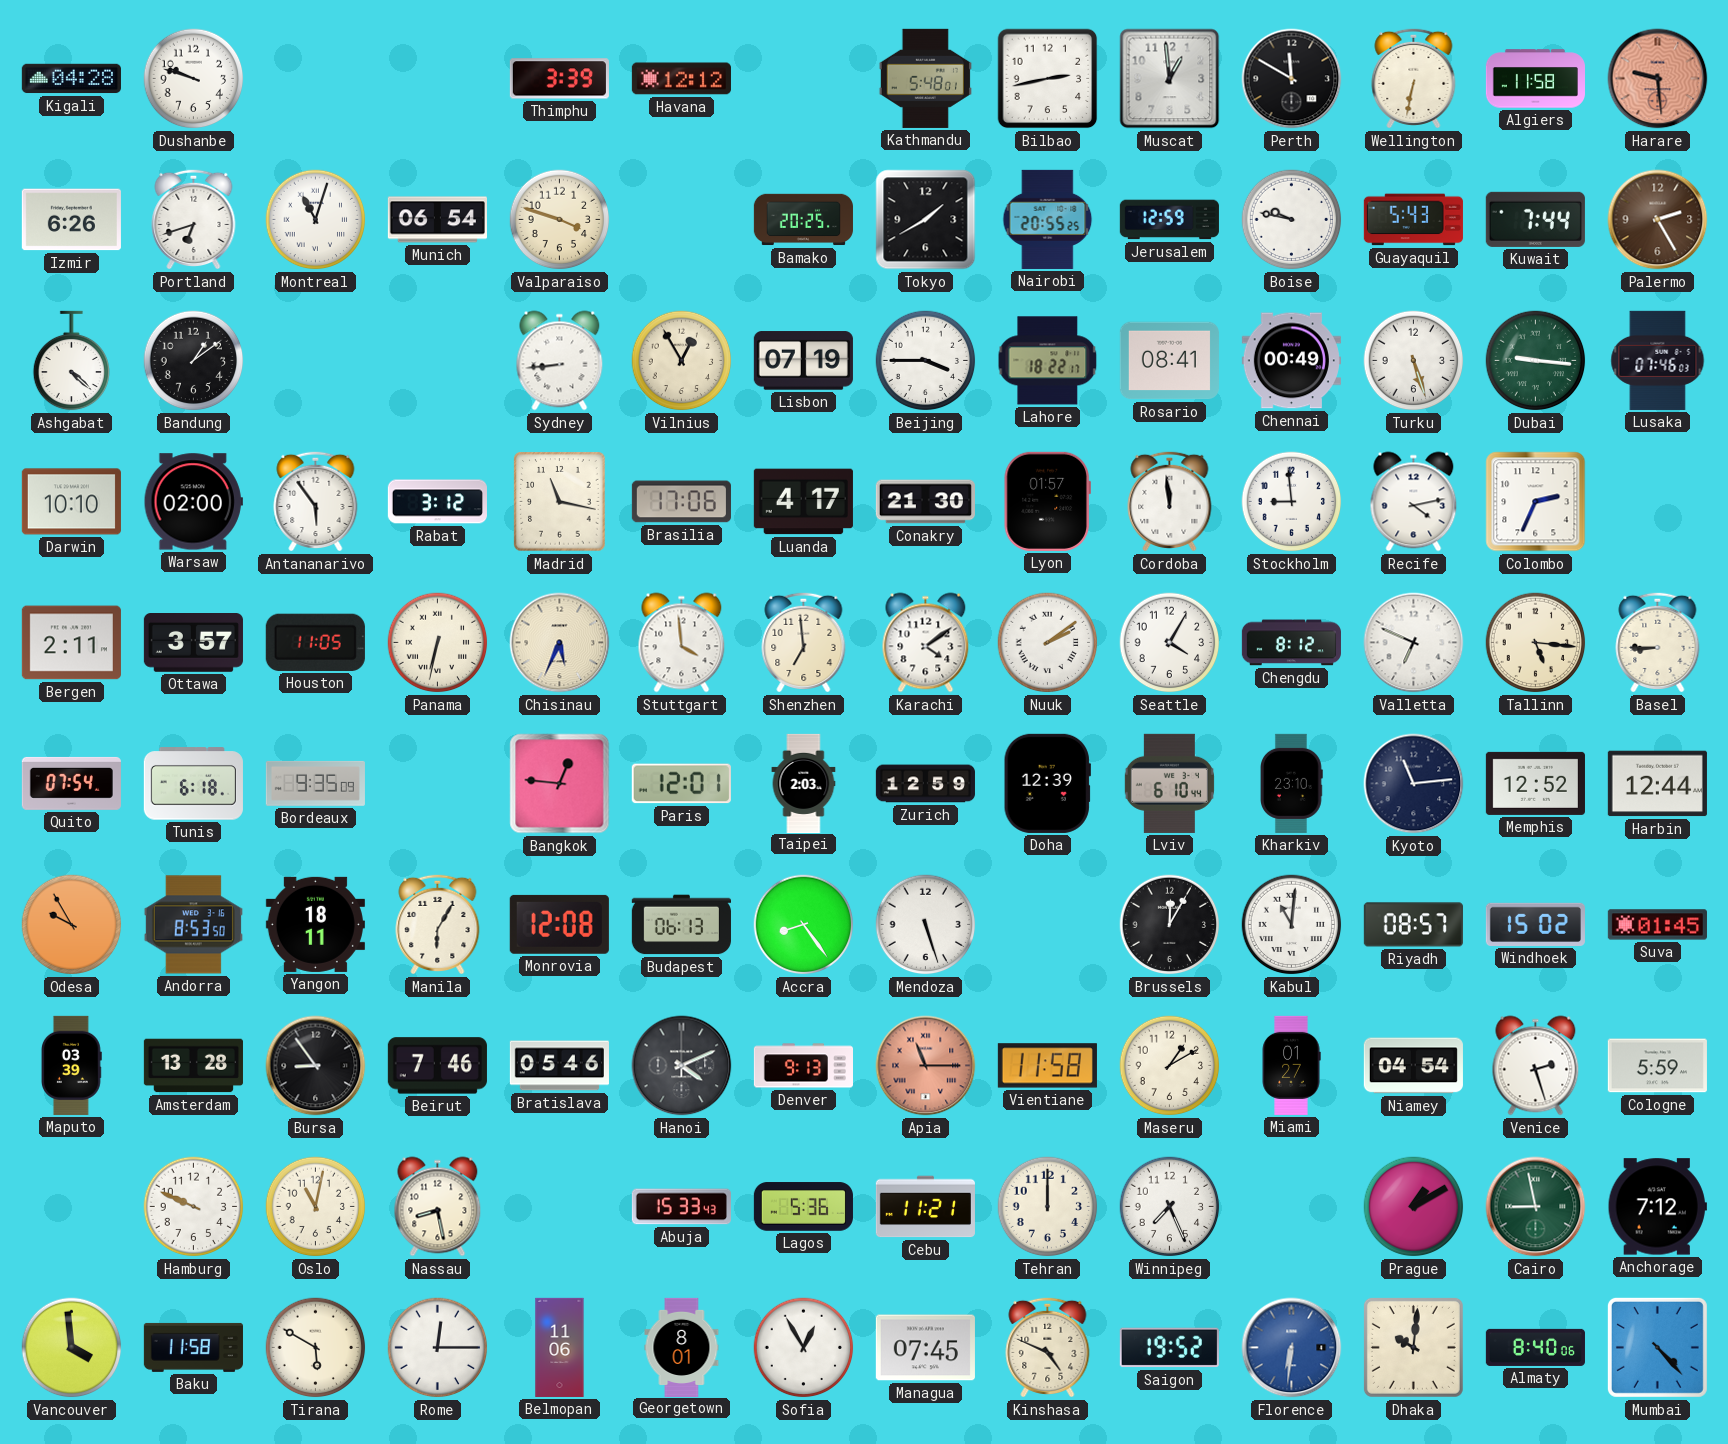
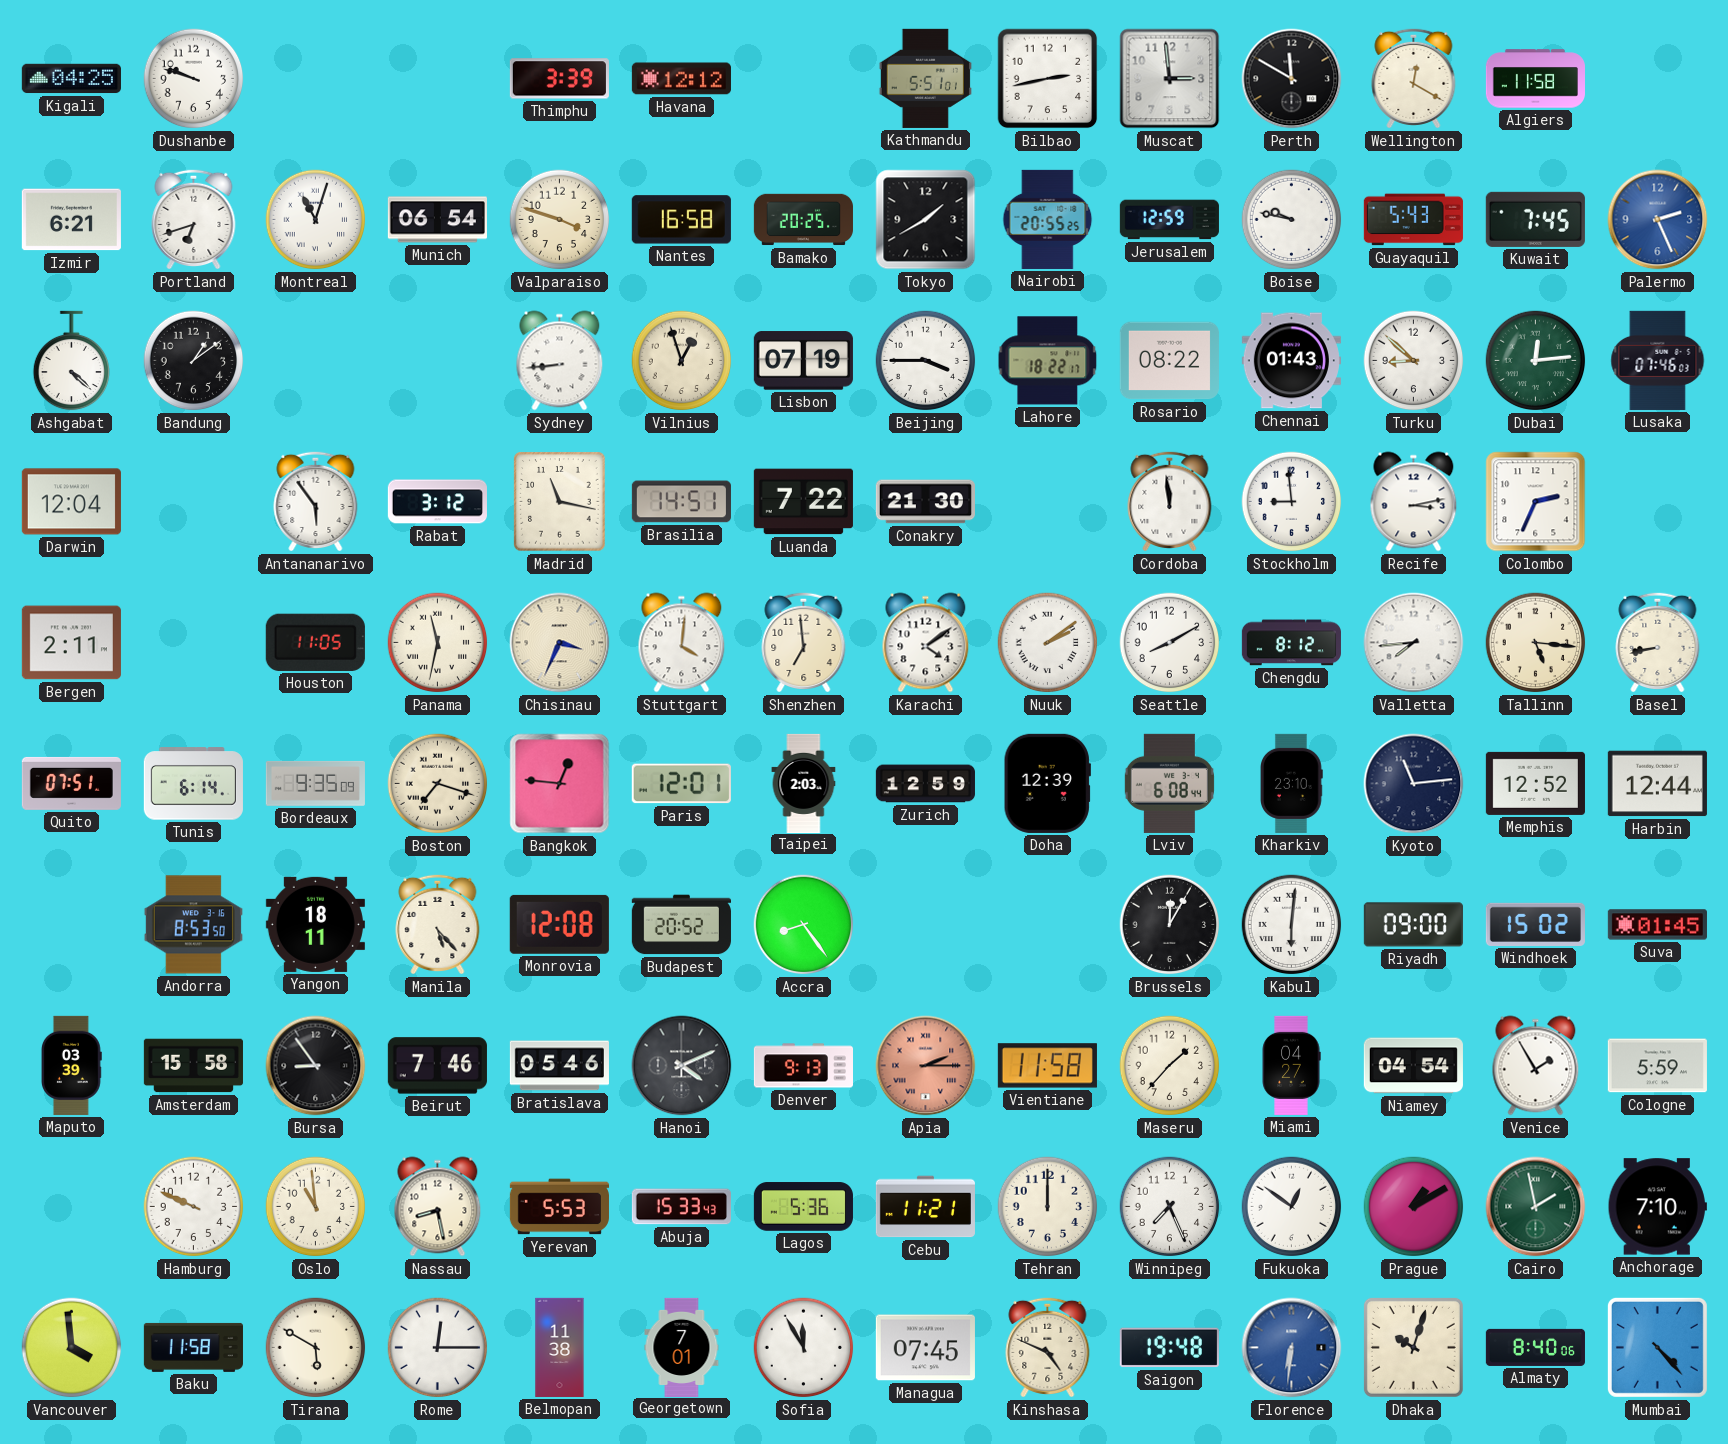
Kigali: 04:28 -> 04:25
Kathmandu: 5:48 -> 5:51
Muscat: 12:59 -> 2:59
Wellington: 6:32 -> 12:20
Harare: 9:29 -> none
Izmir: 6:26 -> 6:21
Nantes: none -> 16:58
Kuwait: 7:44 -> 7:45
Palermo: 2:25 -> 2:26
Palermo dial: brown -> blue
Vilnius: 12:55 -> 12:57
Rosario: 08:41 -> 08:22
Chennai: 00:49 -> 01:43
Turku: 5:27 -> 8:52
Dubai: 9:16 -> 12:14
Darwin: 10:10 -> 12:04
Warsaw: 02:00 -> none
Brasilia: 17:06 -> 14:51
Luanda: 4:17 -> 7:22
Lyon: 01:57 -> none
Recife: 4:13 -> 3:13
Ottawa: 3:57 -> none
Panama: 6:32 -> 11:32
Chisinau: 5:34 -> 3:34
Stuttgart: 3:59 -> 4:01
Seattle: 4:05 -> 8:10
Valletta: 6:49 -> 7:44
Basel: 8:45 -> 8:43
Quito: 07:54 -> 07:51
Tunis: 6:18 -> 6:14
Boston: none -> 7:18
Lviv: 6:10 -> 6:08
Odesa: 9:55 -> none
Manila: 6:05 -> 5:23
Budapest: 06:13 -> 20:52
Mendoza: 5:27 -> none
Kabul: 11:01 -> 6:01
Riyadh: 08:57 -> 09:00
Amsterdam: 13:28 -> 15:58
Apia: 11:15 -> 2:15
Maseru: 1:10 -> 1:37
Miami: 01:27 -> 04:27
Venice: 2:27 -> 1:55
Oslo: 11:02 -> 10:59
Yerevan: none -> 5:53
Fukuoka: none -> 12:51
Cairo: 8:58 -> 1:58
Anchorage: 7:12 -> 7:10
Belmopan: 11:06 -> 11:38
Georgetown: 8:01 -> 7:01
Sofia: 12:55 -> 11:55
Saigon: 19:52 -> 19:48
Dhaka: 10:01 -> 10:03
